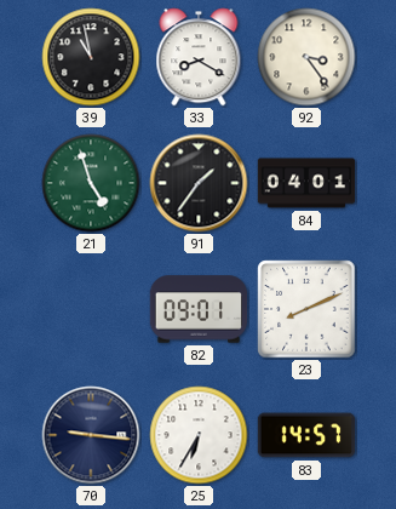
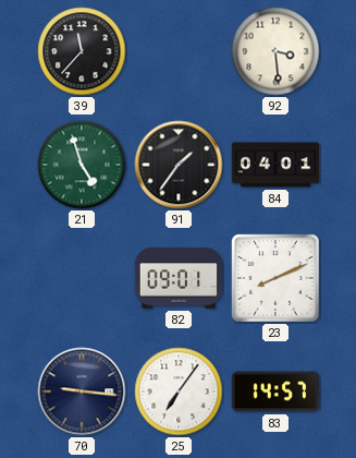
39: 10:58 -> 11:37
33: 8:20 -> none
92: 3:24 -> 3:29
25: 6:35 -> 7:06
